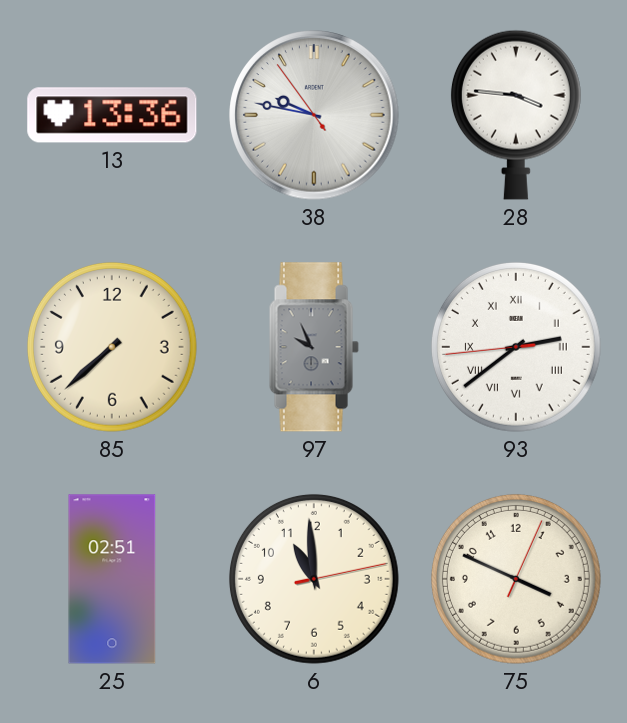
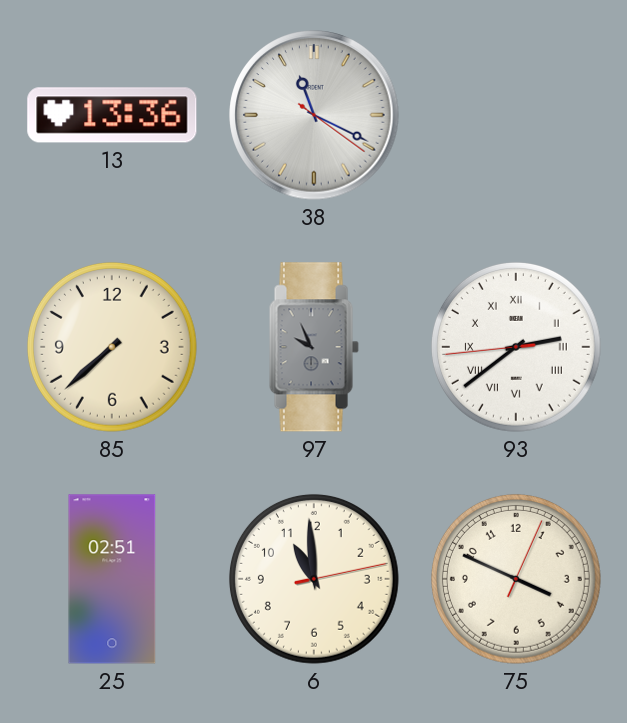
38: 9:46 -> 11:19
28: 3:46 -> none
